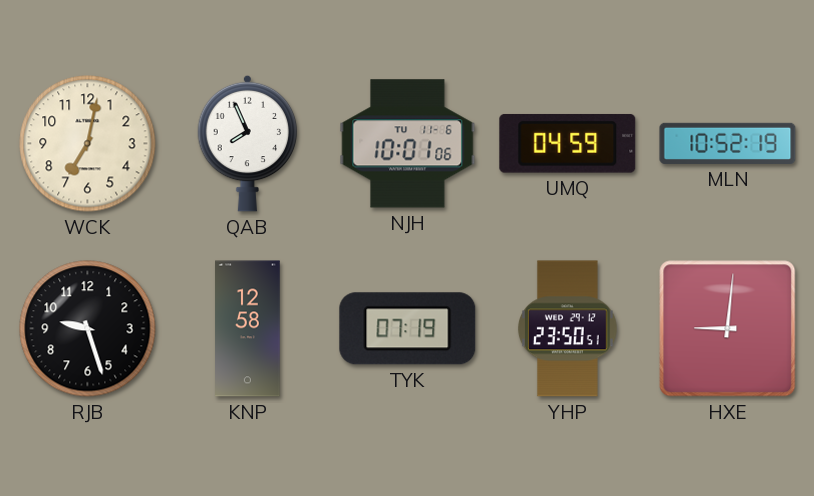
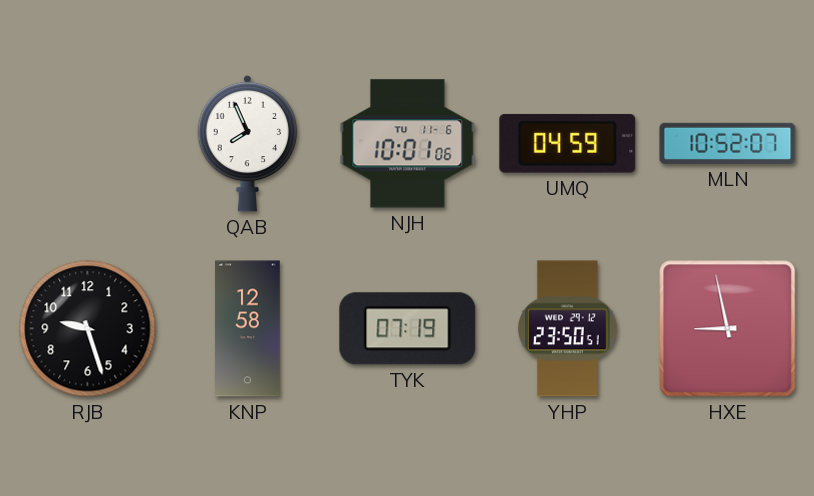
WCK: 7:02 -> none
MLN: 10:52:19 -> 10:52:07
HXE: 9:01 -> 8:58
